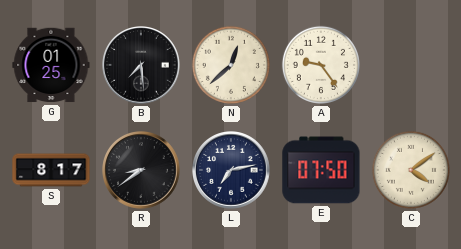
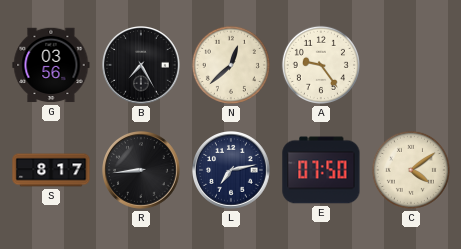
G: 01:25 -> 03:56
B: 7:29 -> 7:25
R: 8:39 -> 8:44
